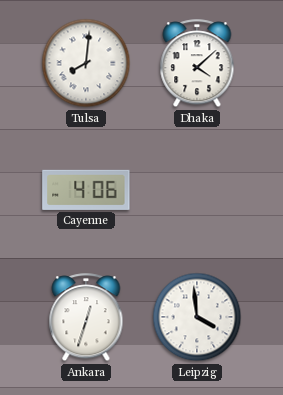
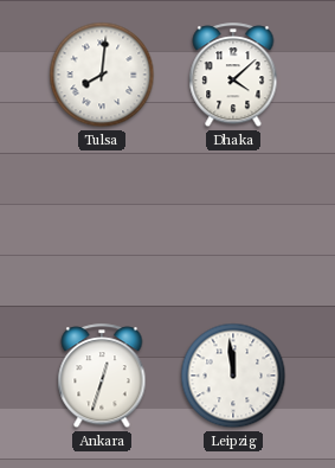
Cayenne: 4:06 -> none
Leipzig: 3:59 -> 11:59
